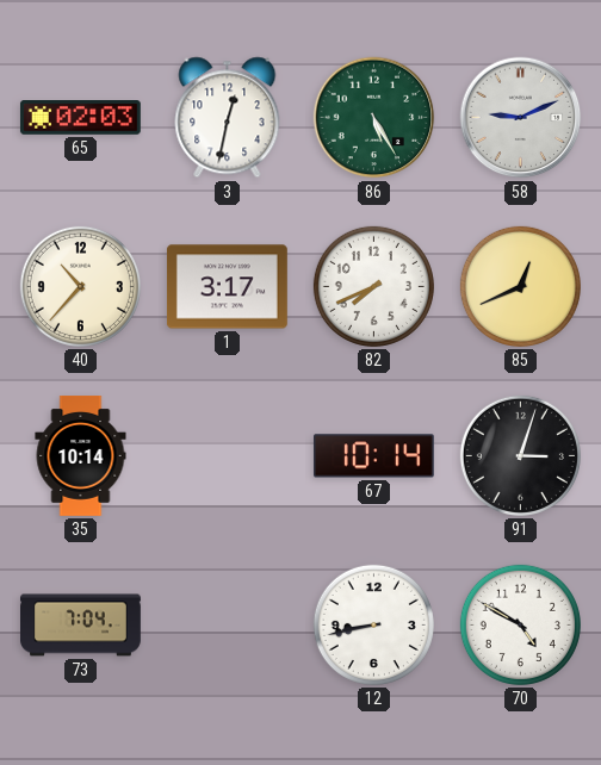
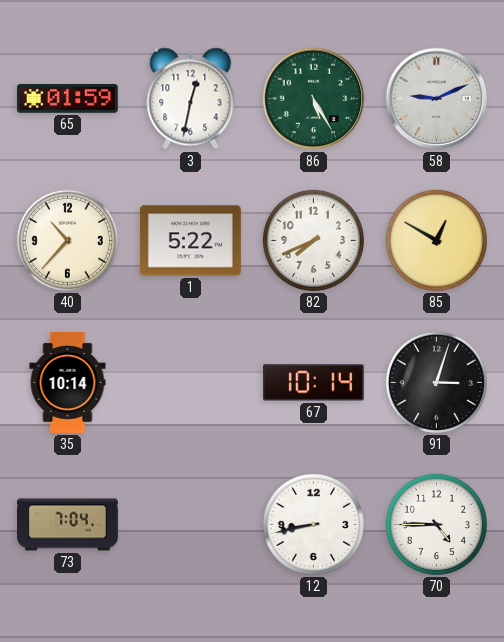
65: 02:03 -> 01:59
1: 3:17 -> 5:22
85: 12:41 -> 12:50
70: 4:50 -> 4:45
